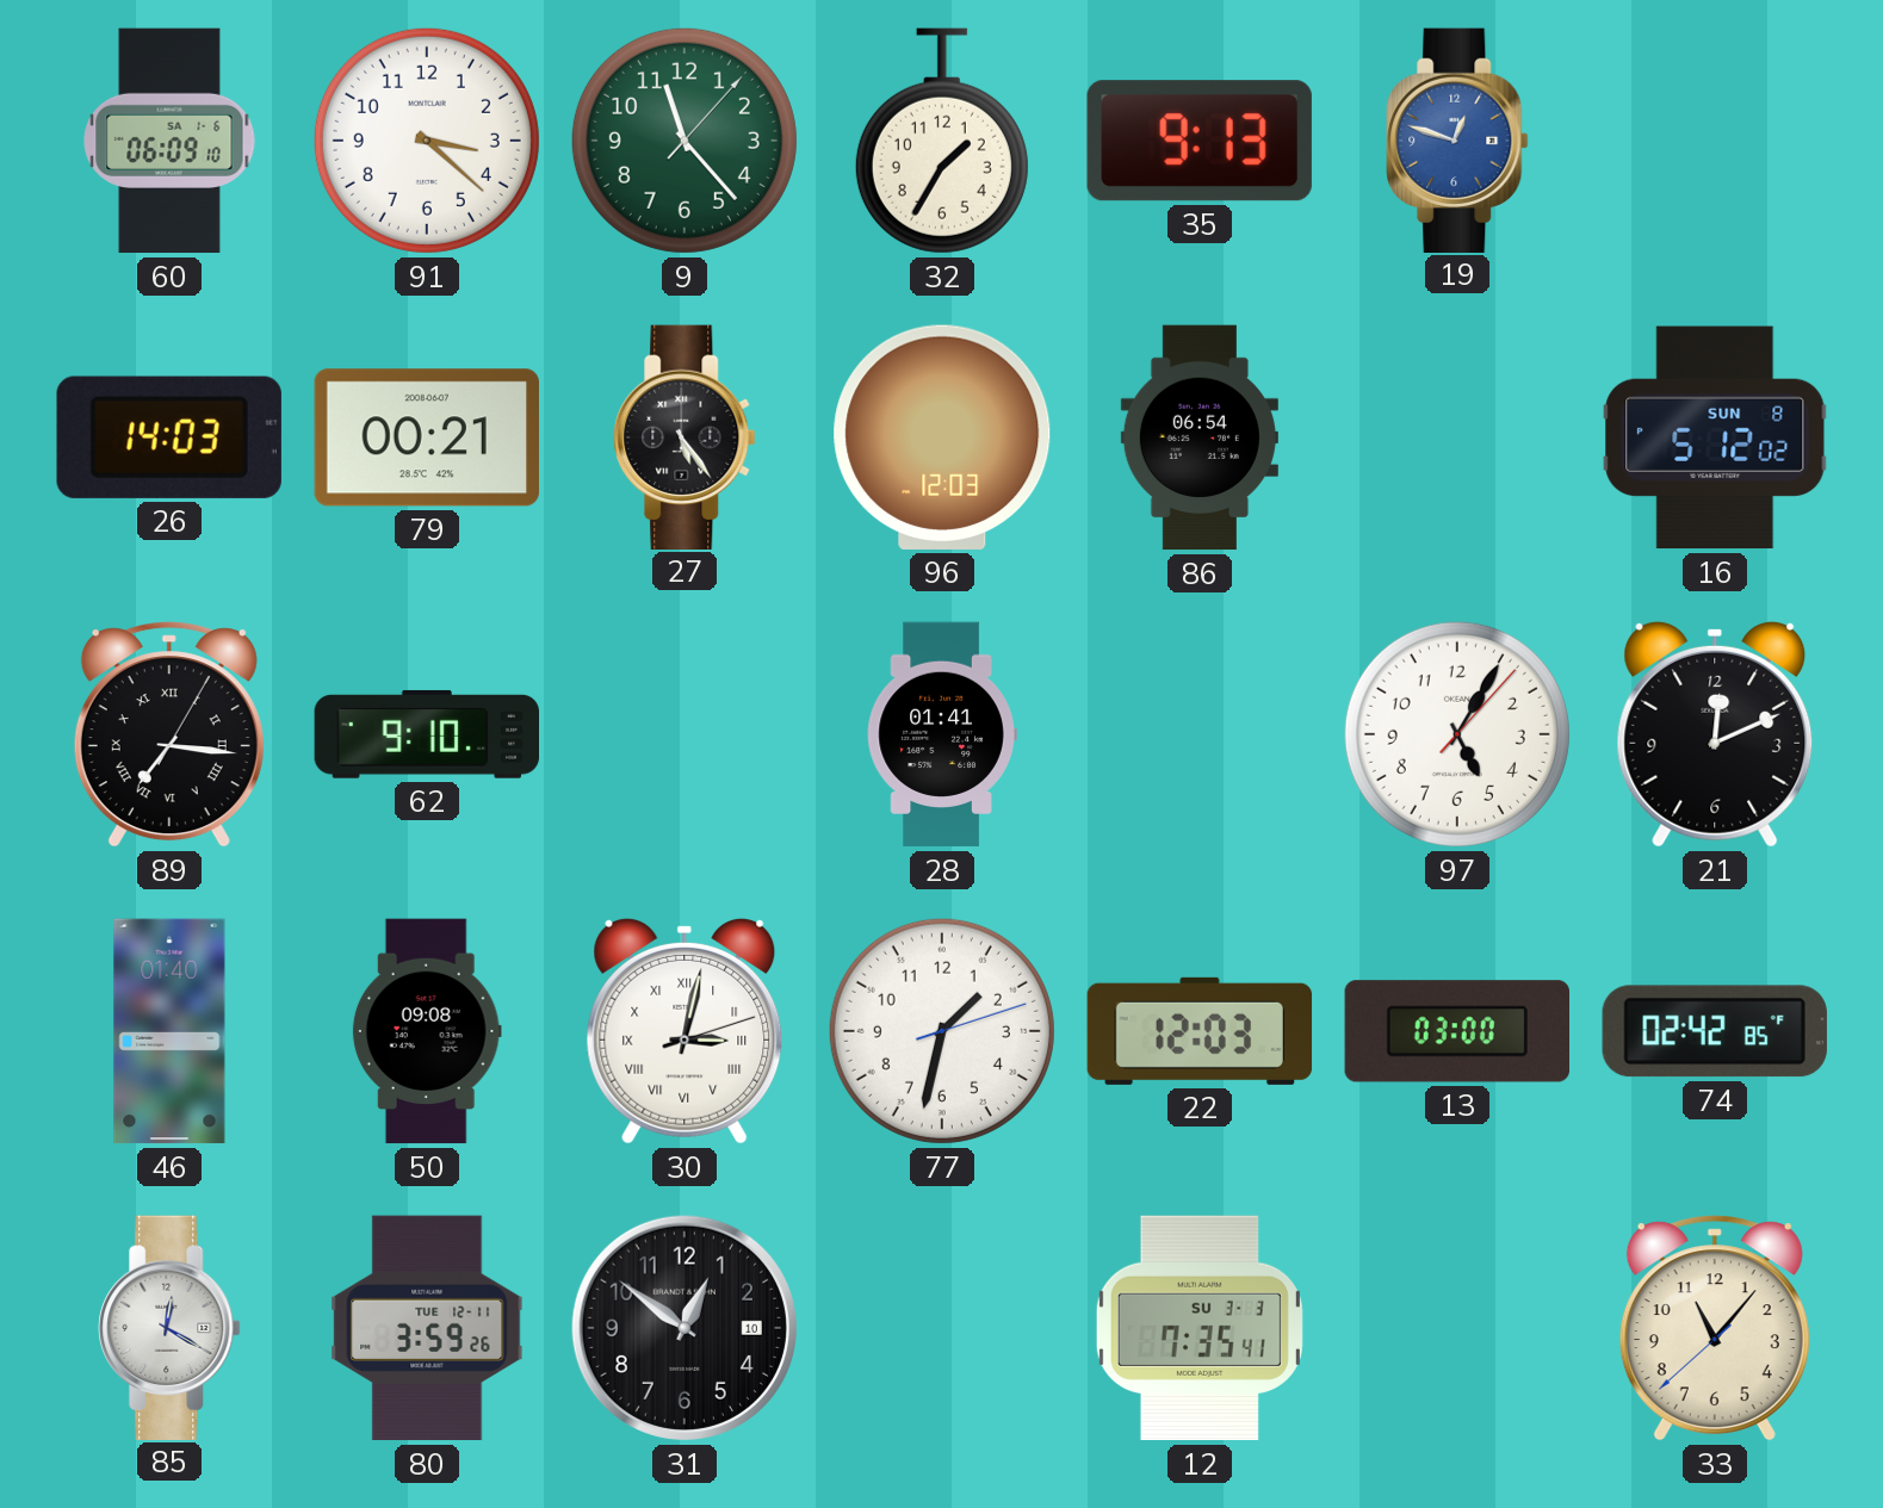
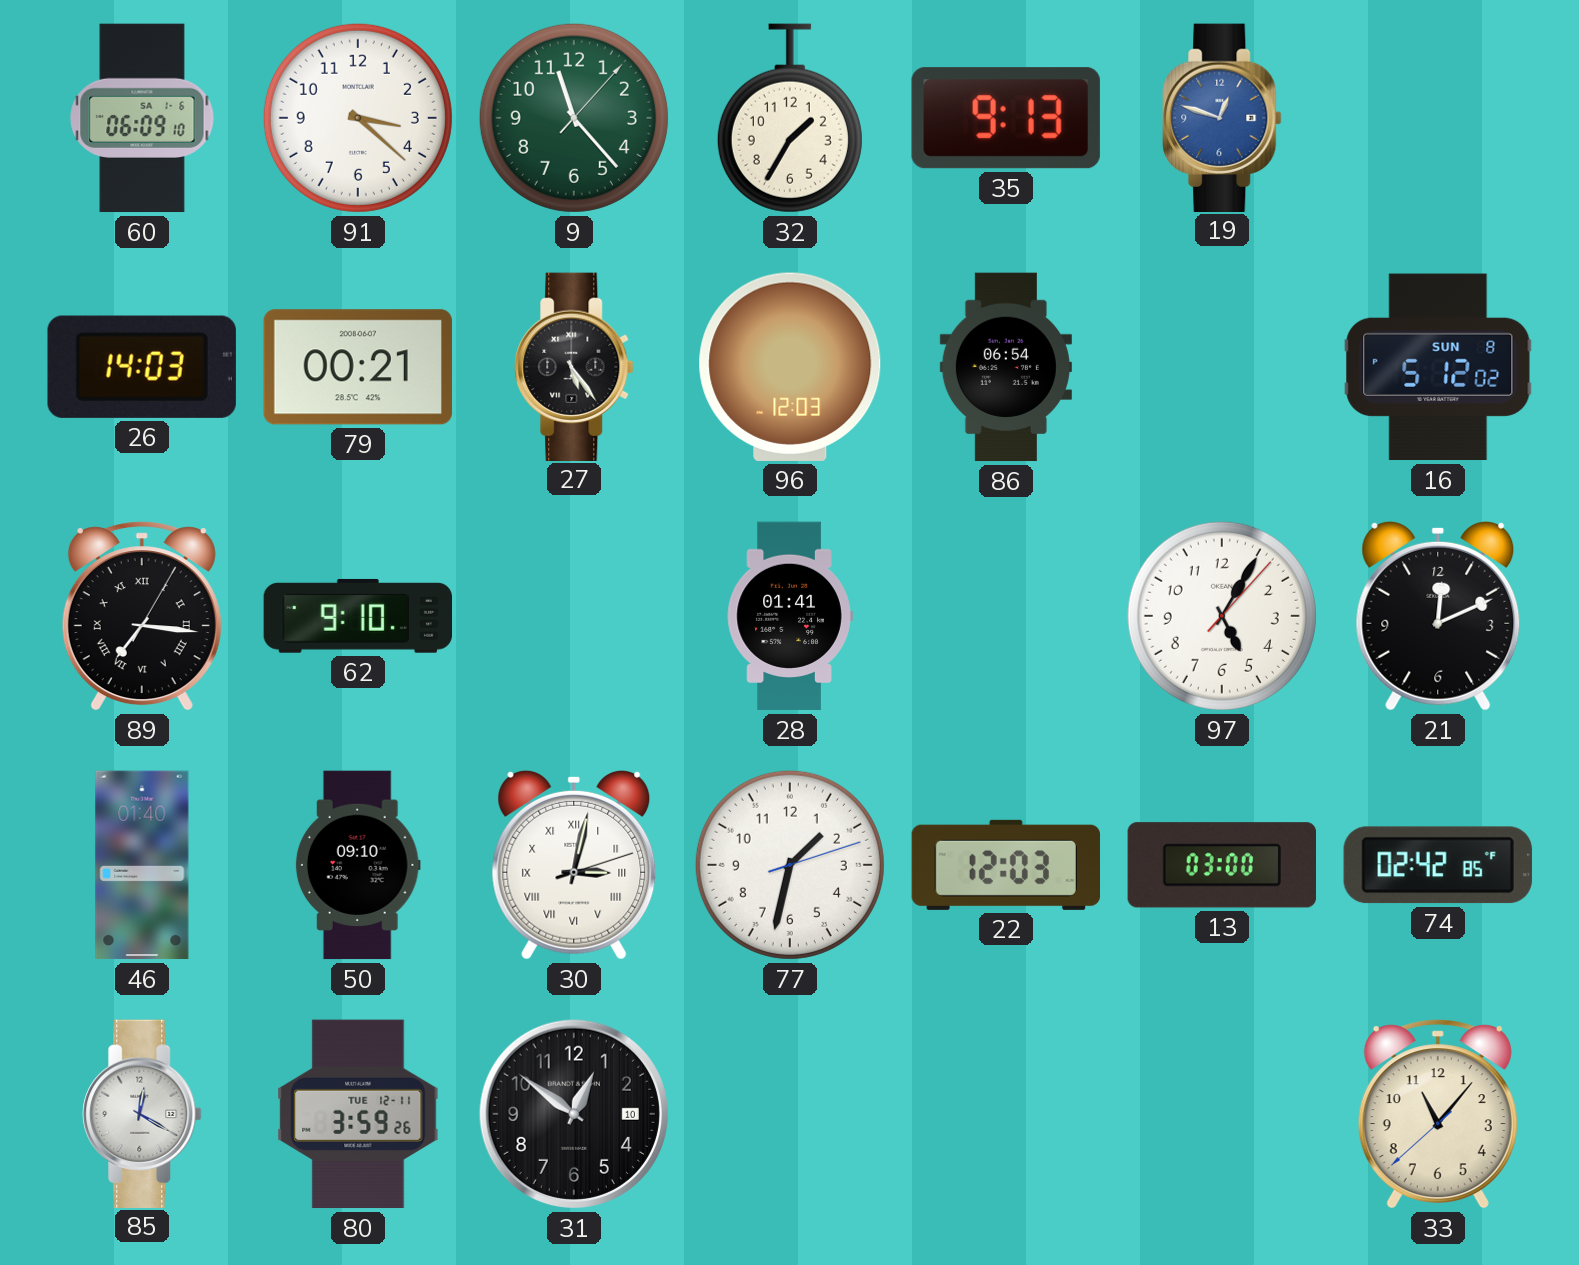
50: 09:08 -> 09:10
12: 7:35 -> none
